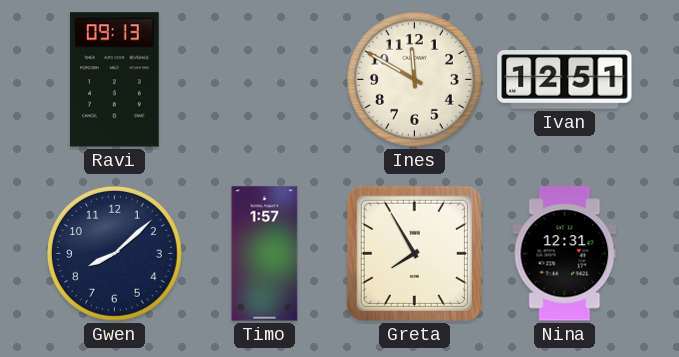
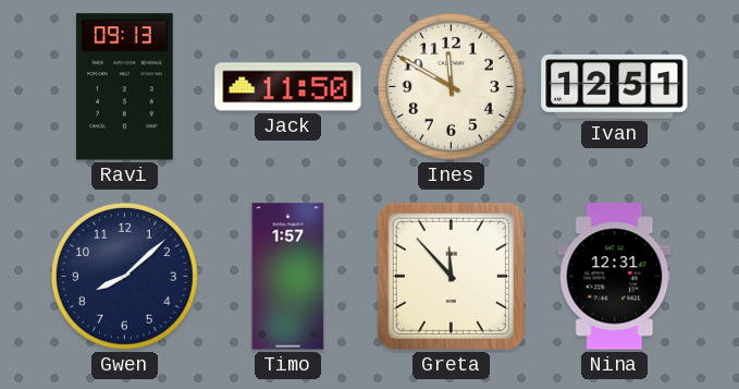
Jack: none -> 11:50
Greta: 7:55 -> 11:53
